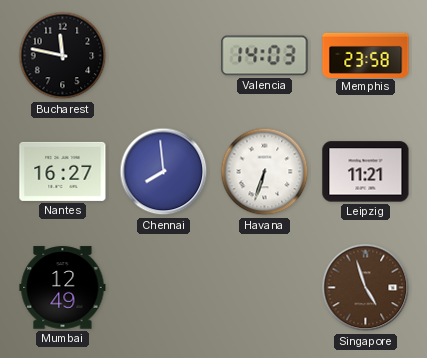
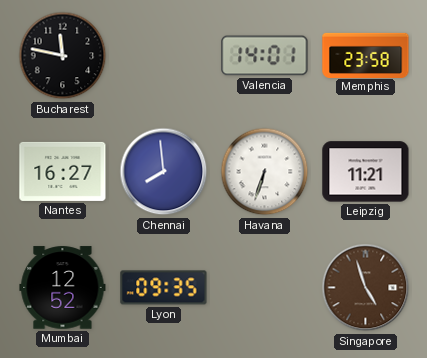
Valencia: 14:03 -> 14:01
Mumbai: 12:49 -> 12:52
Lyon: none -> 09:35
